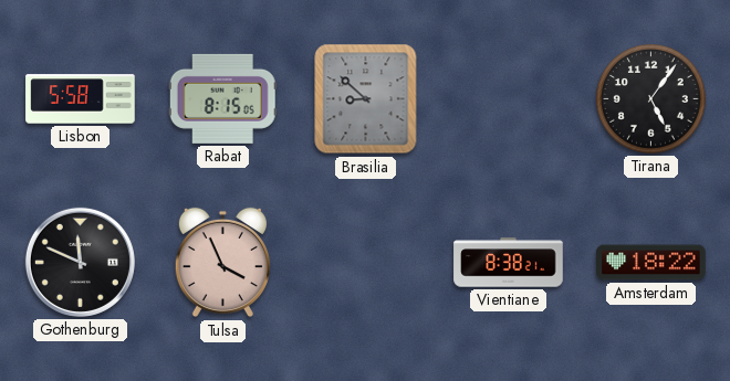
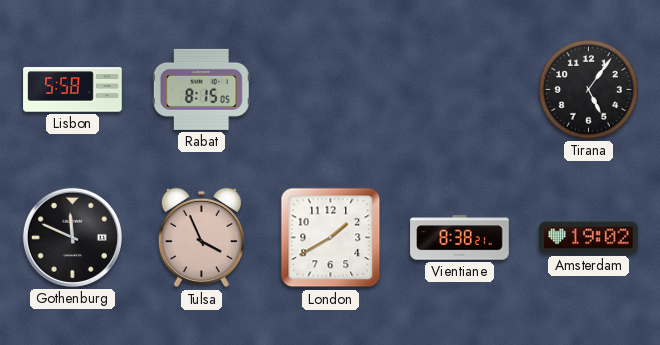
Brasilia: 8:52 -> none
London: none -> 1:40
Amsterdam: 18:22 -> 19:02
